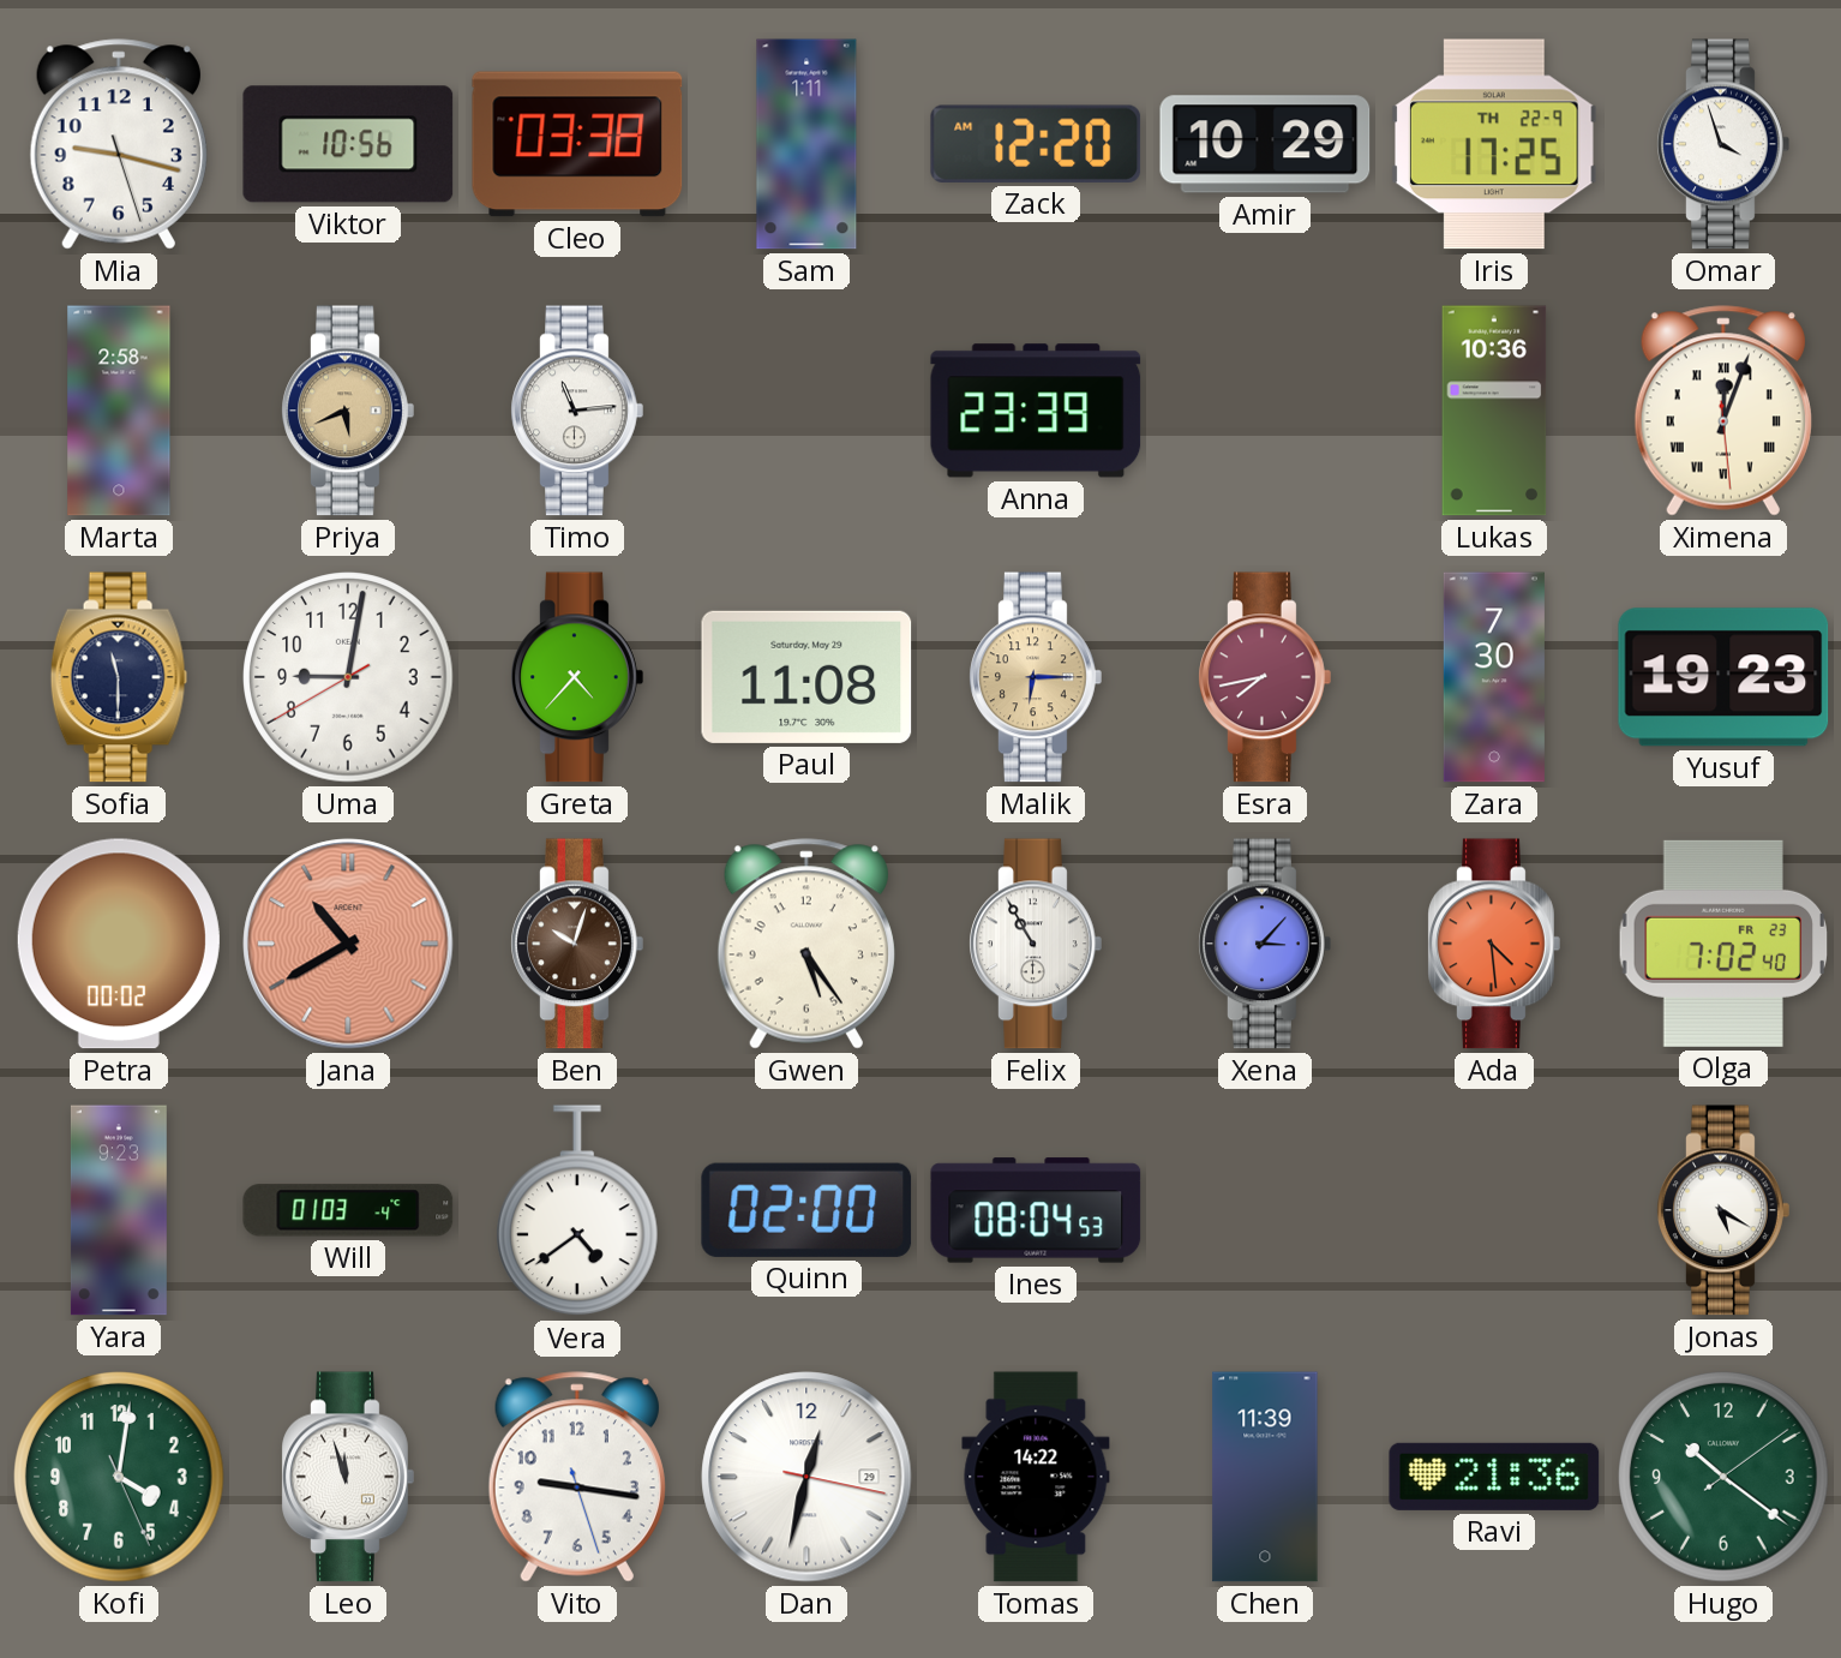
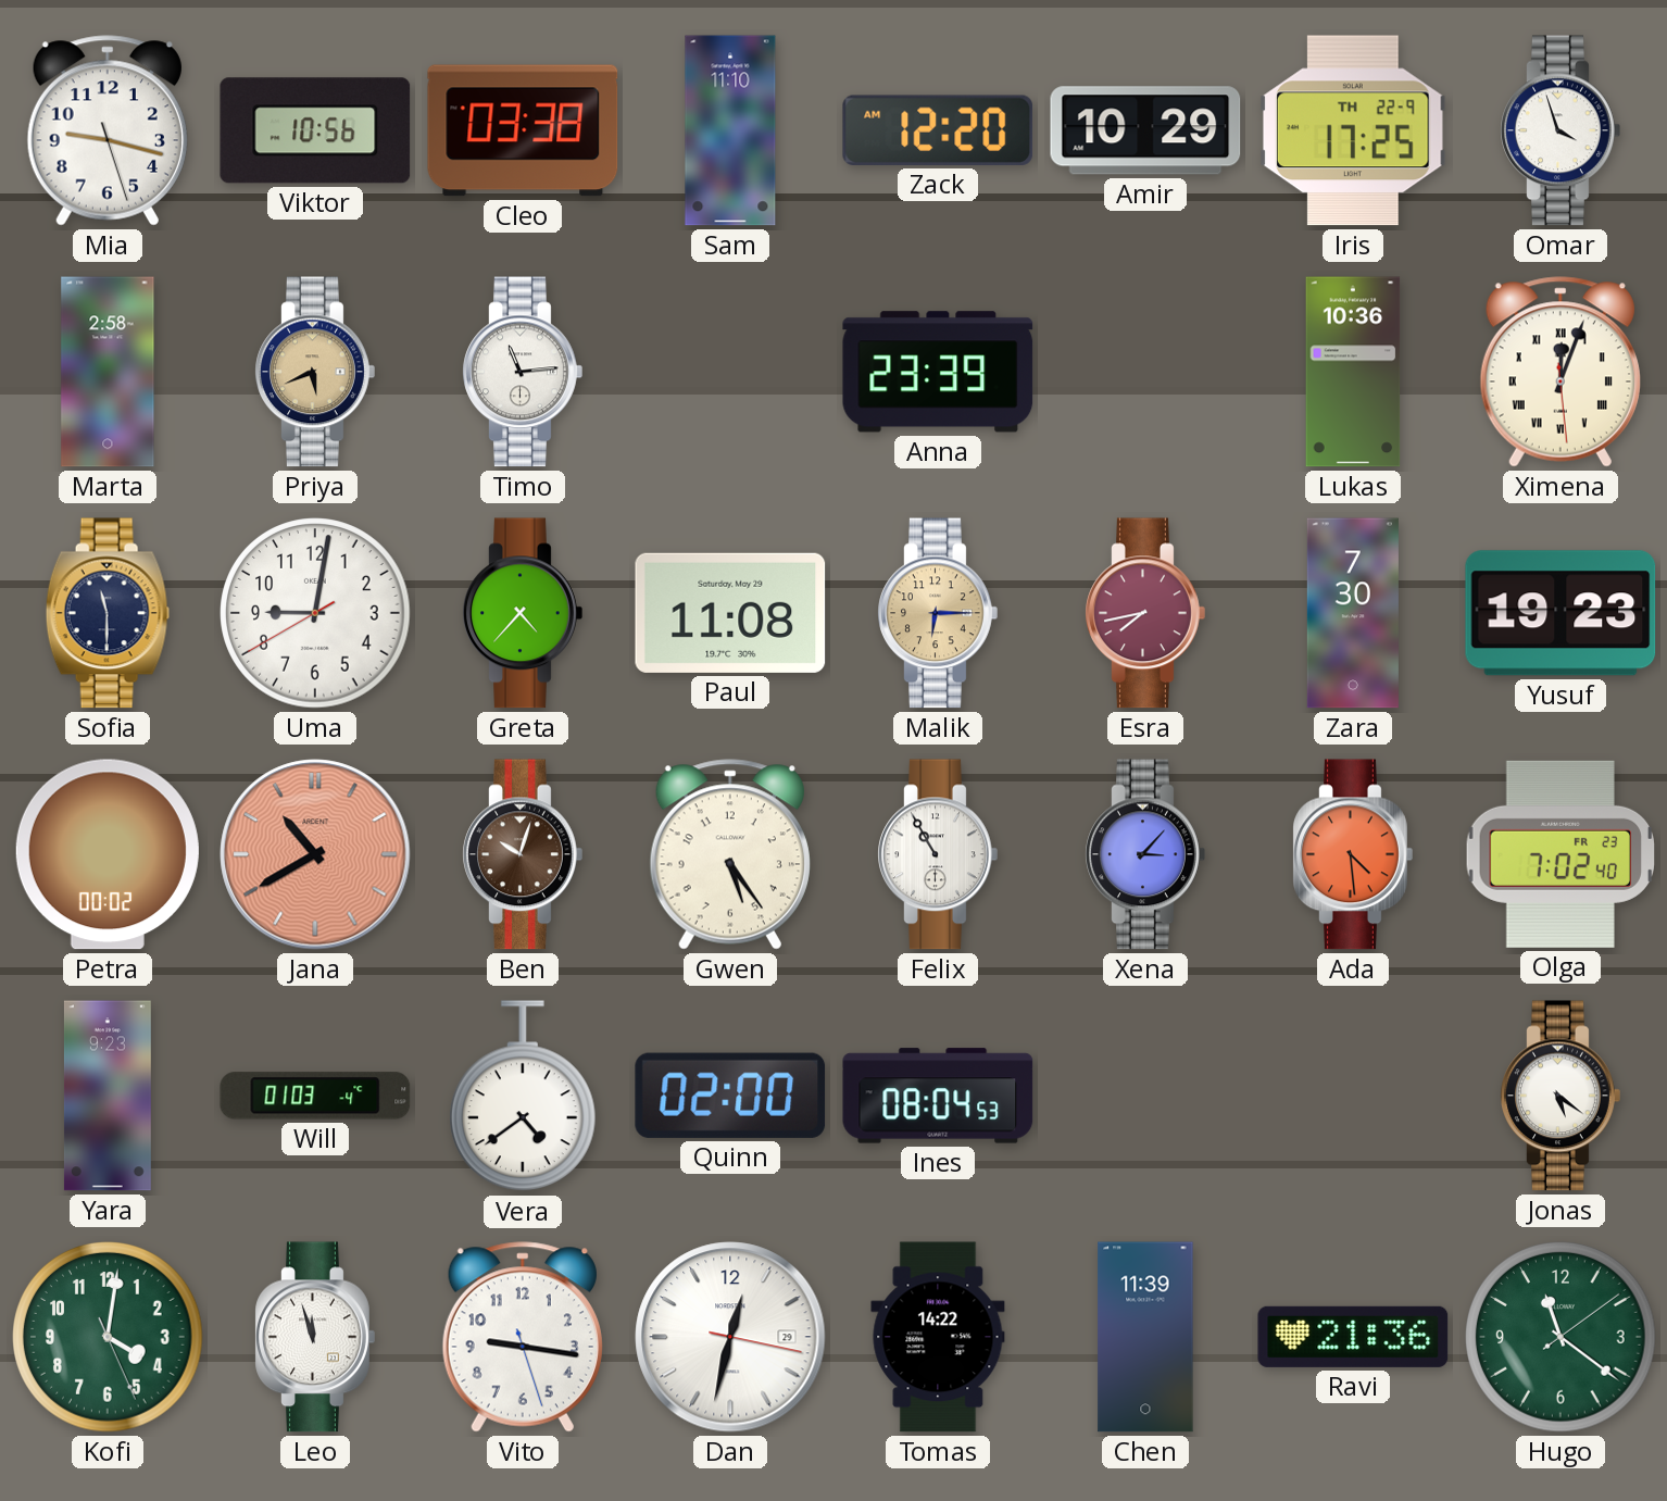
Sam: 1:11 -> 11:10
Jonas: 5:20 -> 5:21
Hugo: 10:21 -> 11:21
